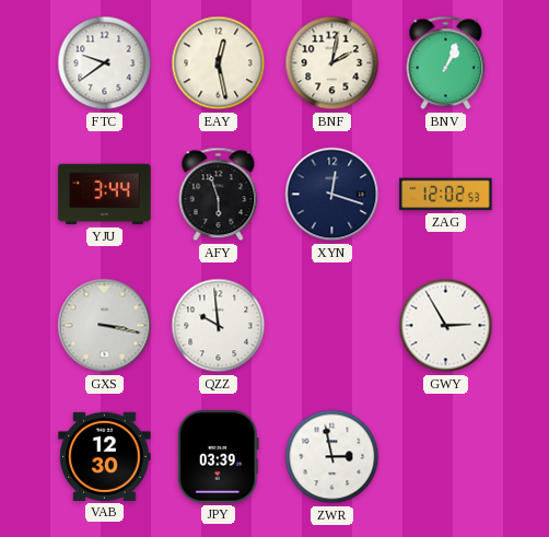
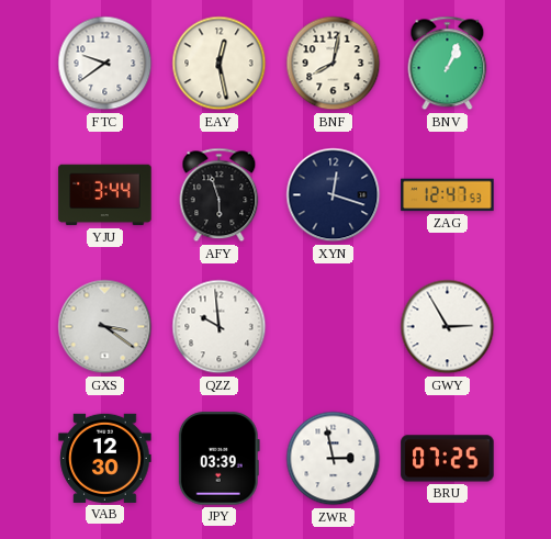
BNF: 2:02 -> 8:02
ZAG: 12:02 -> 12:47
GXS: 3:17 -> 3:21
BRU: none -> 07:25
